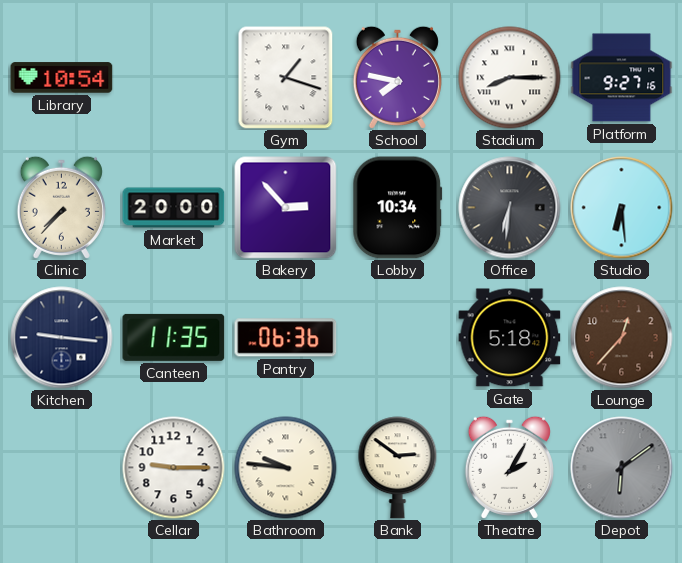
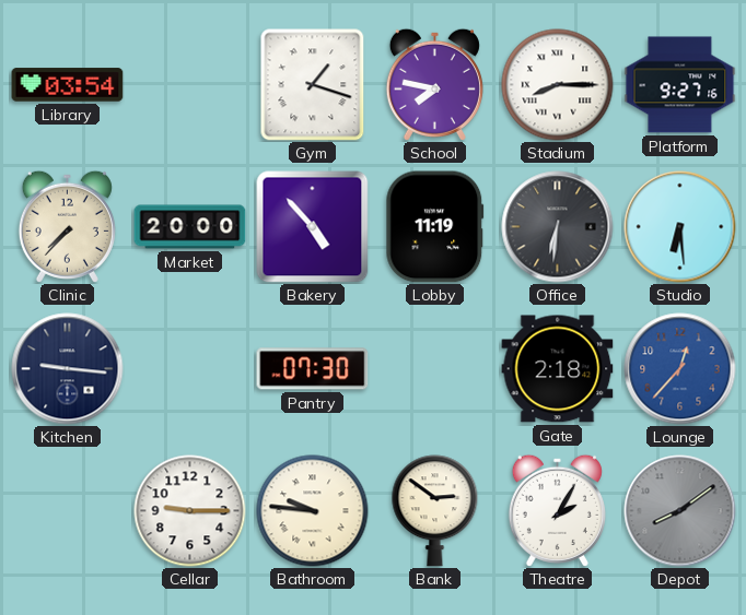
Library: 10:54 -> 03:54
Bakery: 2:53 -> 4:53
Lobby: 10:34 -> 11:19
Canteen: 11:35 -> none
Pantry: 06:36 -> 07:30
Gate: 5:18 -> 2:18
Lounge dial: brown -> blue
Depot: 6:09 -> 8:09
